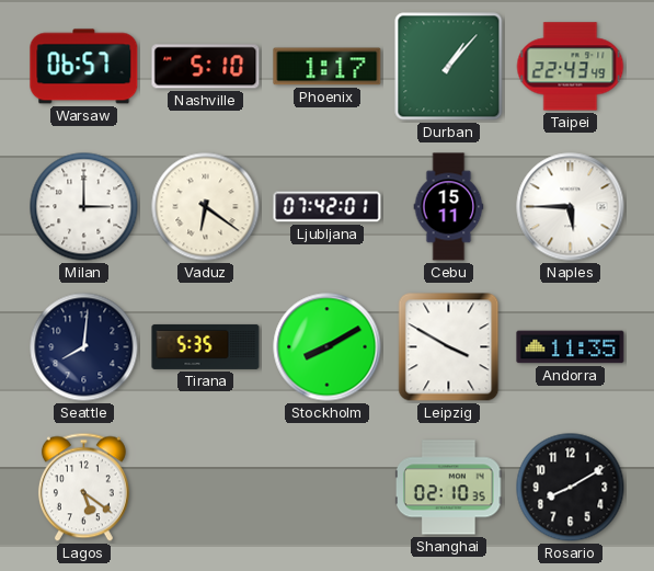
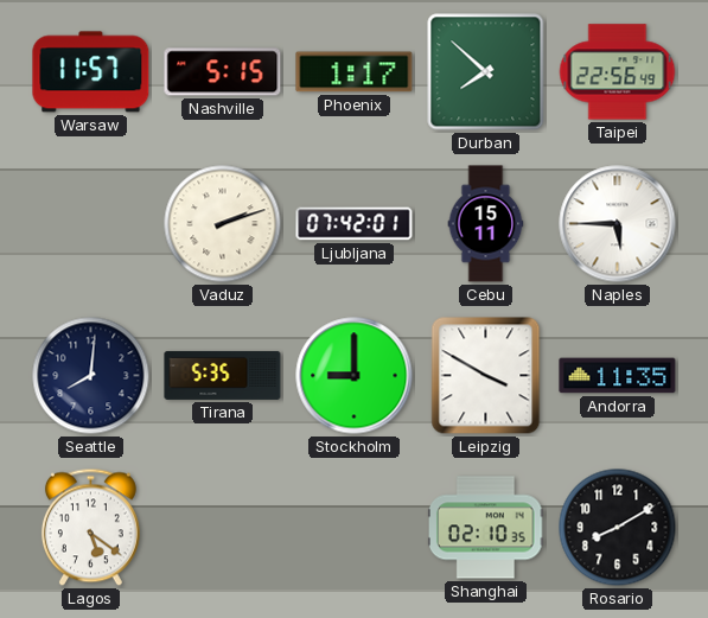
Warsaw: 06:57 -> 11:57
Nashville: 5:10 -> 5:15
Durban: 1:07 -> 7:52
Taipei: 22:43 -> 22:56
Milan: 3:00 -> none
Vaduz: 6:21 -> 2:12
Stockholm: 8:10 -> 9:00
